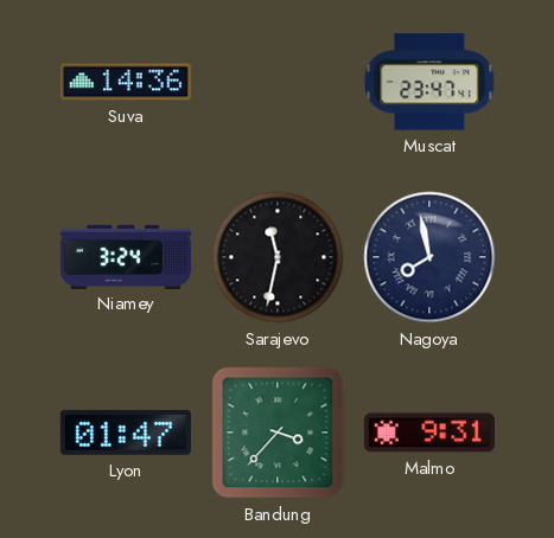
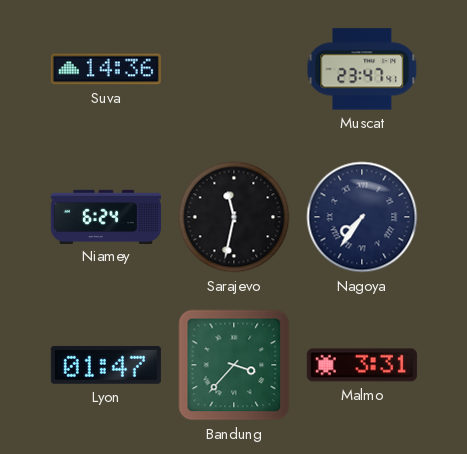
Niamey: 3:24 -> 6:24
Nagoya: 7:58 -> 7:36
Malmo: 9:31 -> 3:31
